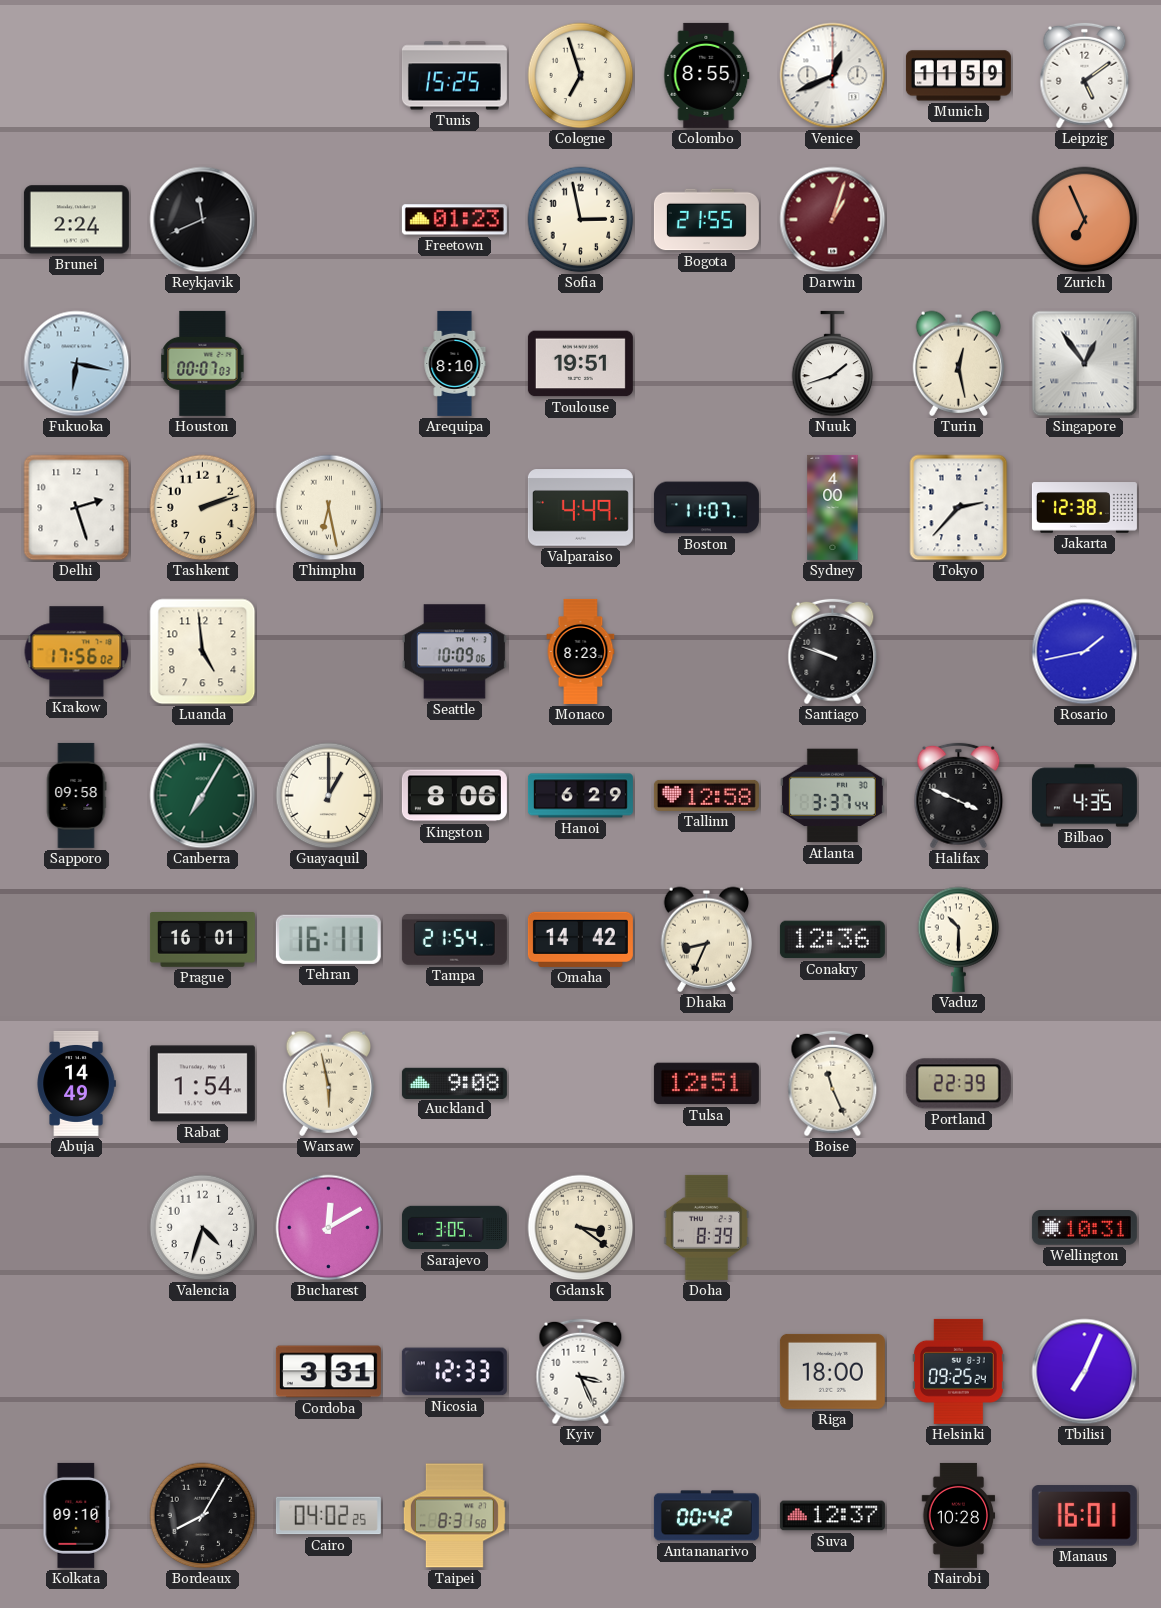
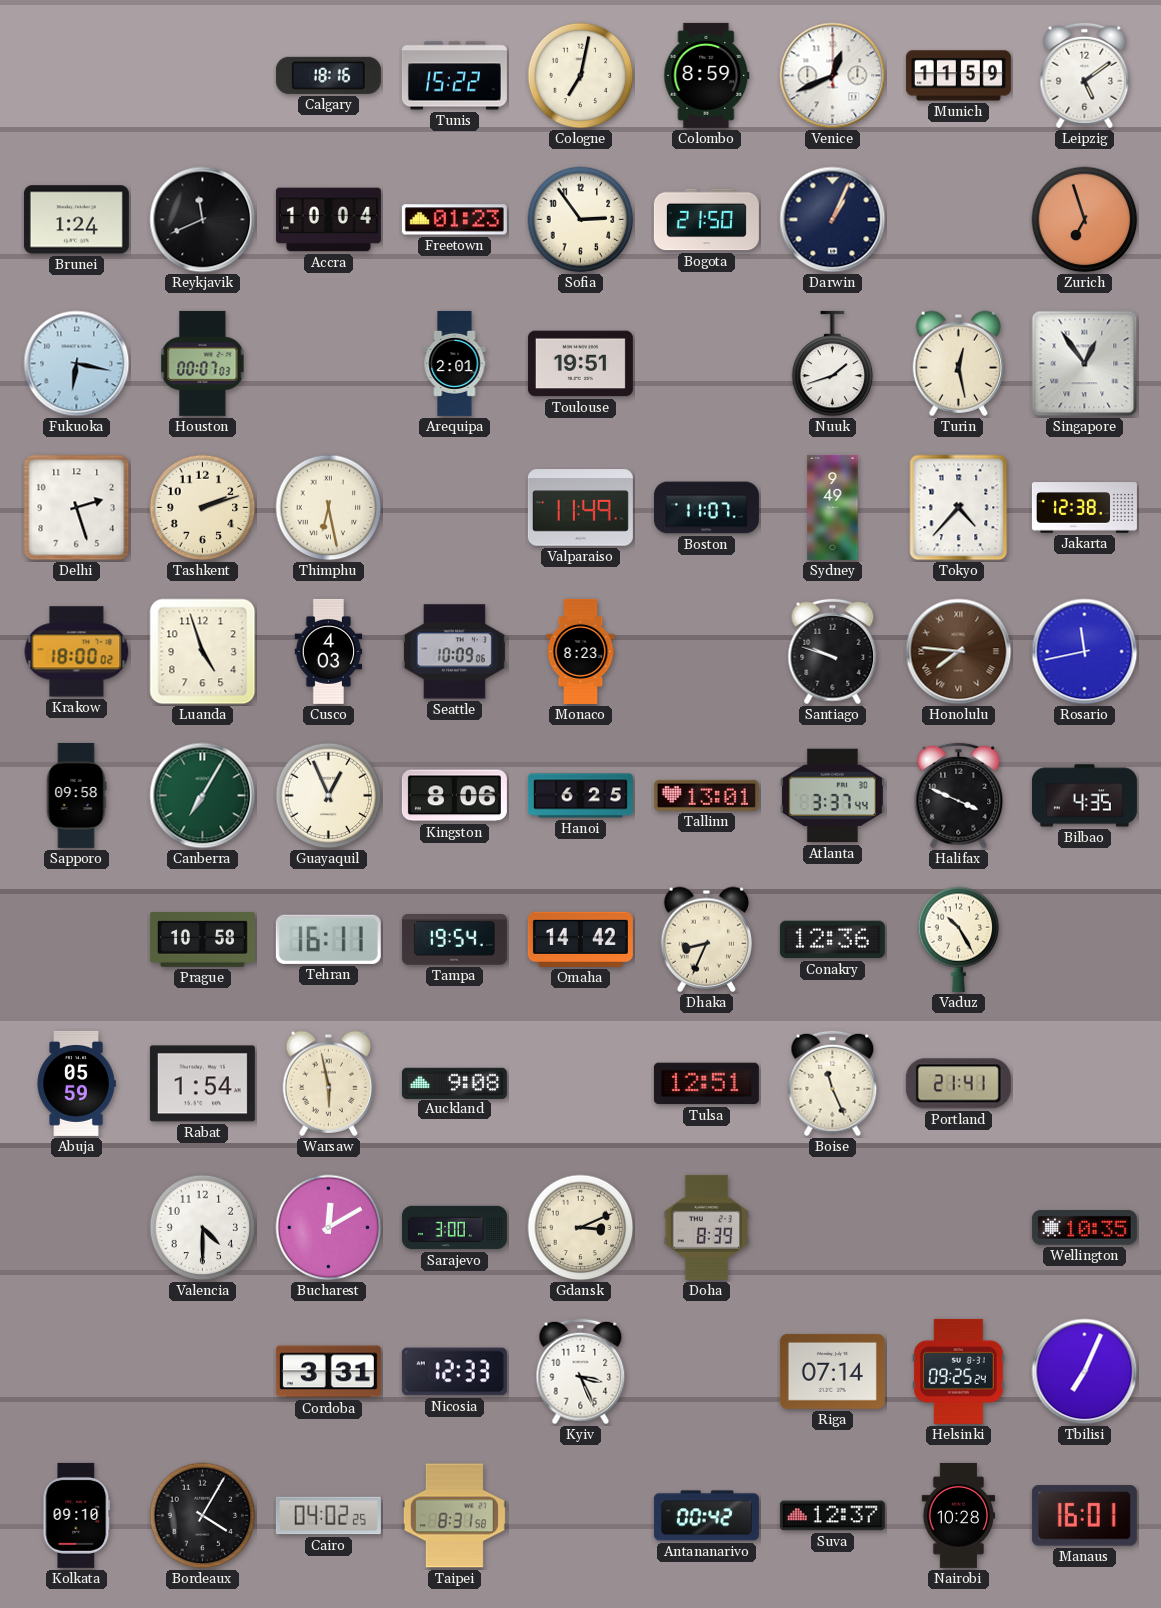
Calgary: none -> 18:16
Tunis: 15:25 -> 15:22
Cologne: 6:57 -> 7:02
Colombo: 8:55 -> 8:59
Brunei: 2:24 -> 1:24
Accra: none -> 10:04
Sofia: 2:58 -> 2:54
Bogota: 21:55 -> 21:50
Darwin: 1:03 -> 1:04
Darwin dial: burgundy -> navy
Zurich: 6:56 -> 6:57
Arequipa: 8:10 -> 2:01
Valparaiso: 4:49 -> 11:49
Sydney: 4:00 -> 9:49
Tokyo: 2:37 -> 4:37
Krakow: 17:56 -> 18:00
Luanda: 4:59 -> 4:57
Cusco: none -> 4:03
Honolulu: none -> 7:46
Rosario: 1:43 -> 11:43
Guayaquil: 1:00 -> 12:56
Hanoi: 6:29 -> 6:25
Tallinn: 12:58 -> 13:01
Prague: 16:01 -> 10:58
Tampa: 21:54 -> 19:54
Vaduz: 10:30 -> 10:25
Abuja: 14:49 -> 05:59
Portland: 22:39 -> 21:41
Valencia: 4:33 -> 4:30
Sarajevo: 3:05 -> 3:00
Gdansk: 3:21 -> 3:11
Wellington: 10:31 -> 10:35
Riga: 18:00 -> 07:14
Bordeaux: 8:05 -> 4:05
